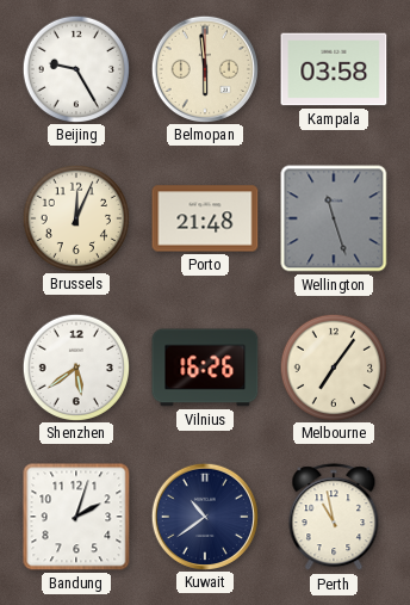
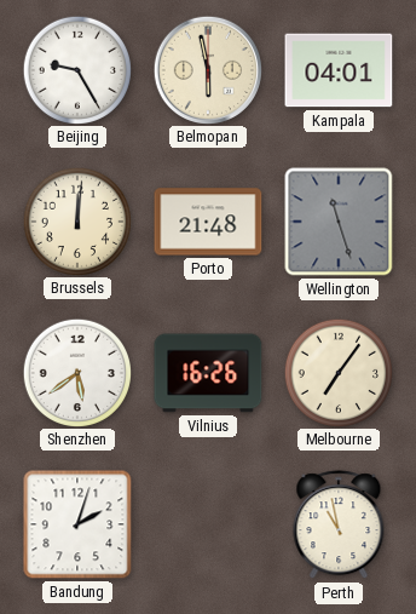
Belmopan: 5:59 -> 5:58
Kampala: 03:58 -> 04:01
Brussels: 12:04 -> 12:01
Kuwait: 10:39 -> none
